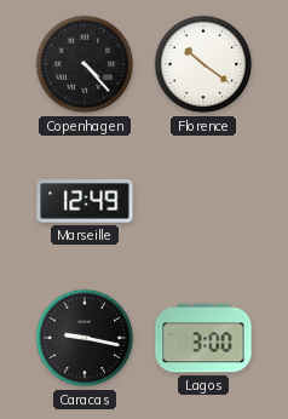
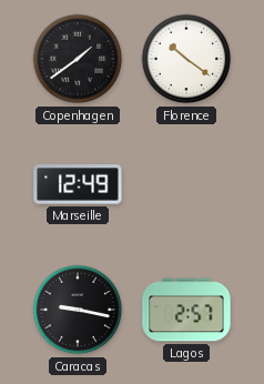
Copenhagen: 4:23 -> 1:39
Lagos: 3:00 -> 2:57
